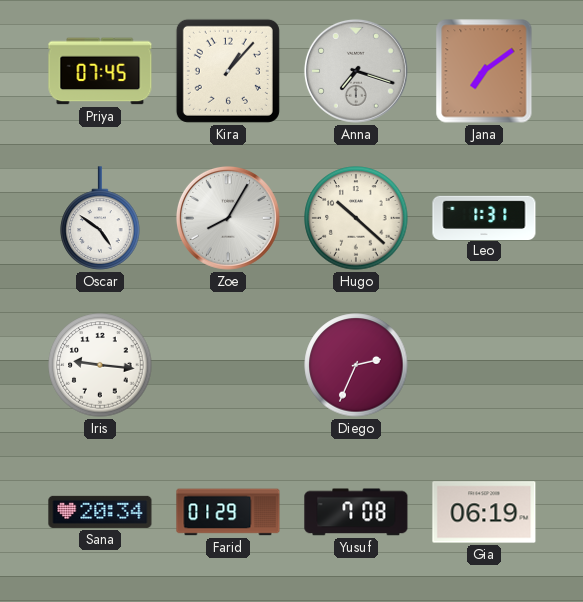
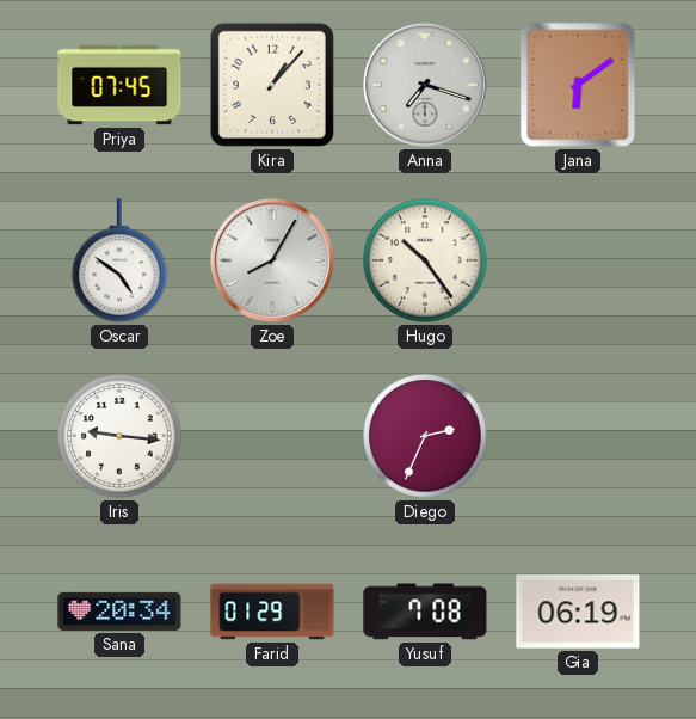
Jana: 7:09 -> 6:09
Hugo: 10:22 -> 10:24
Leo: 1:31 -> none
